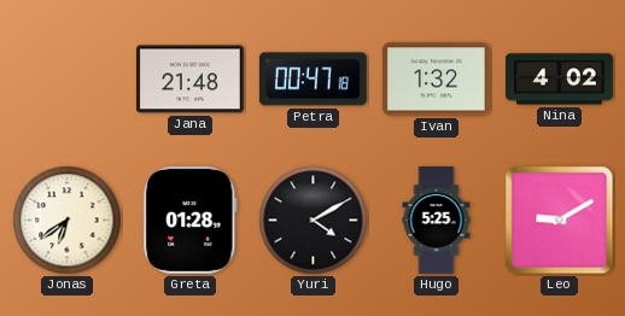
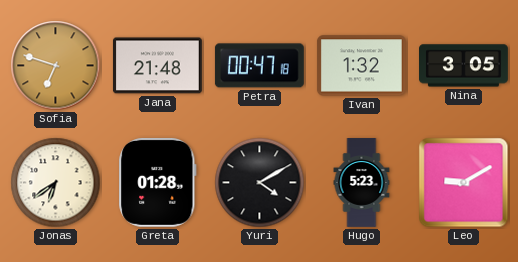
Sofia: none -> 6:48
Nina: 4:02 -> 3:05
Hugo: 5:25 -> 5:23
